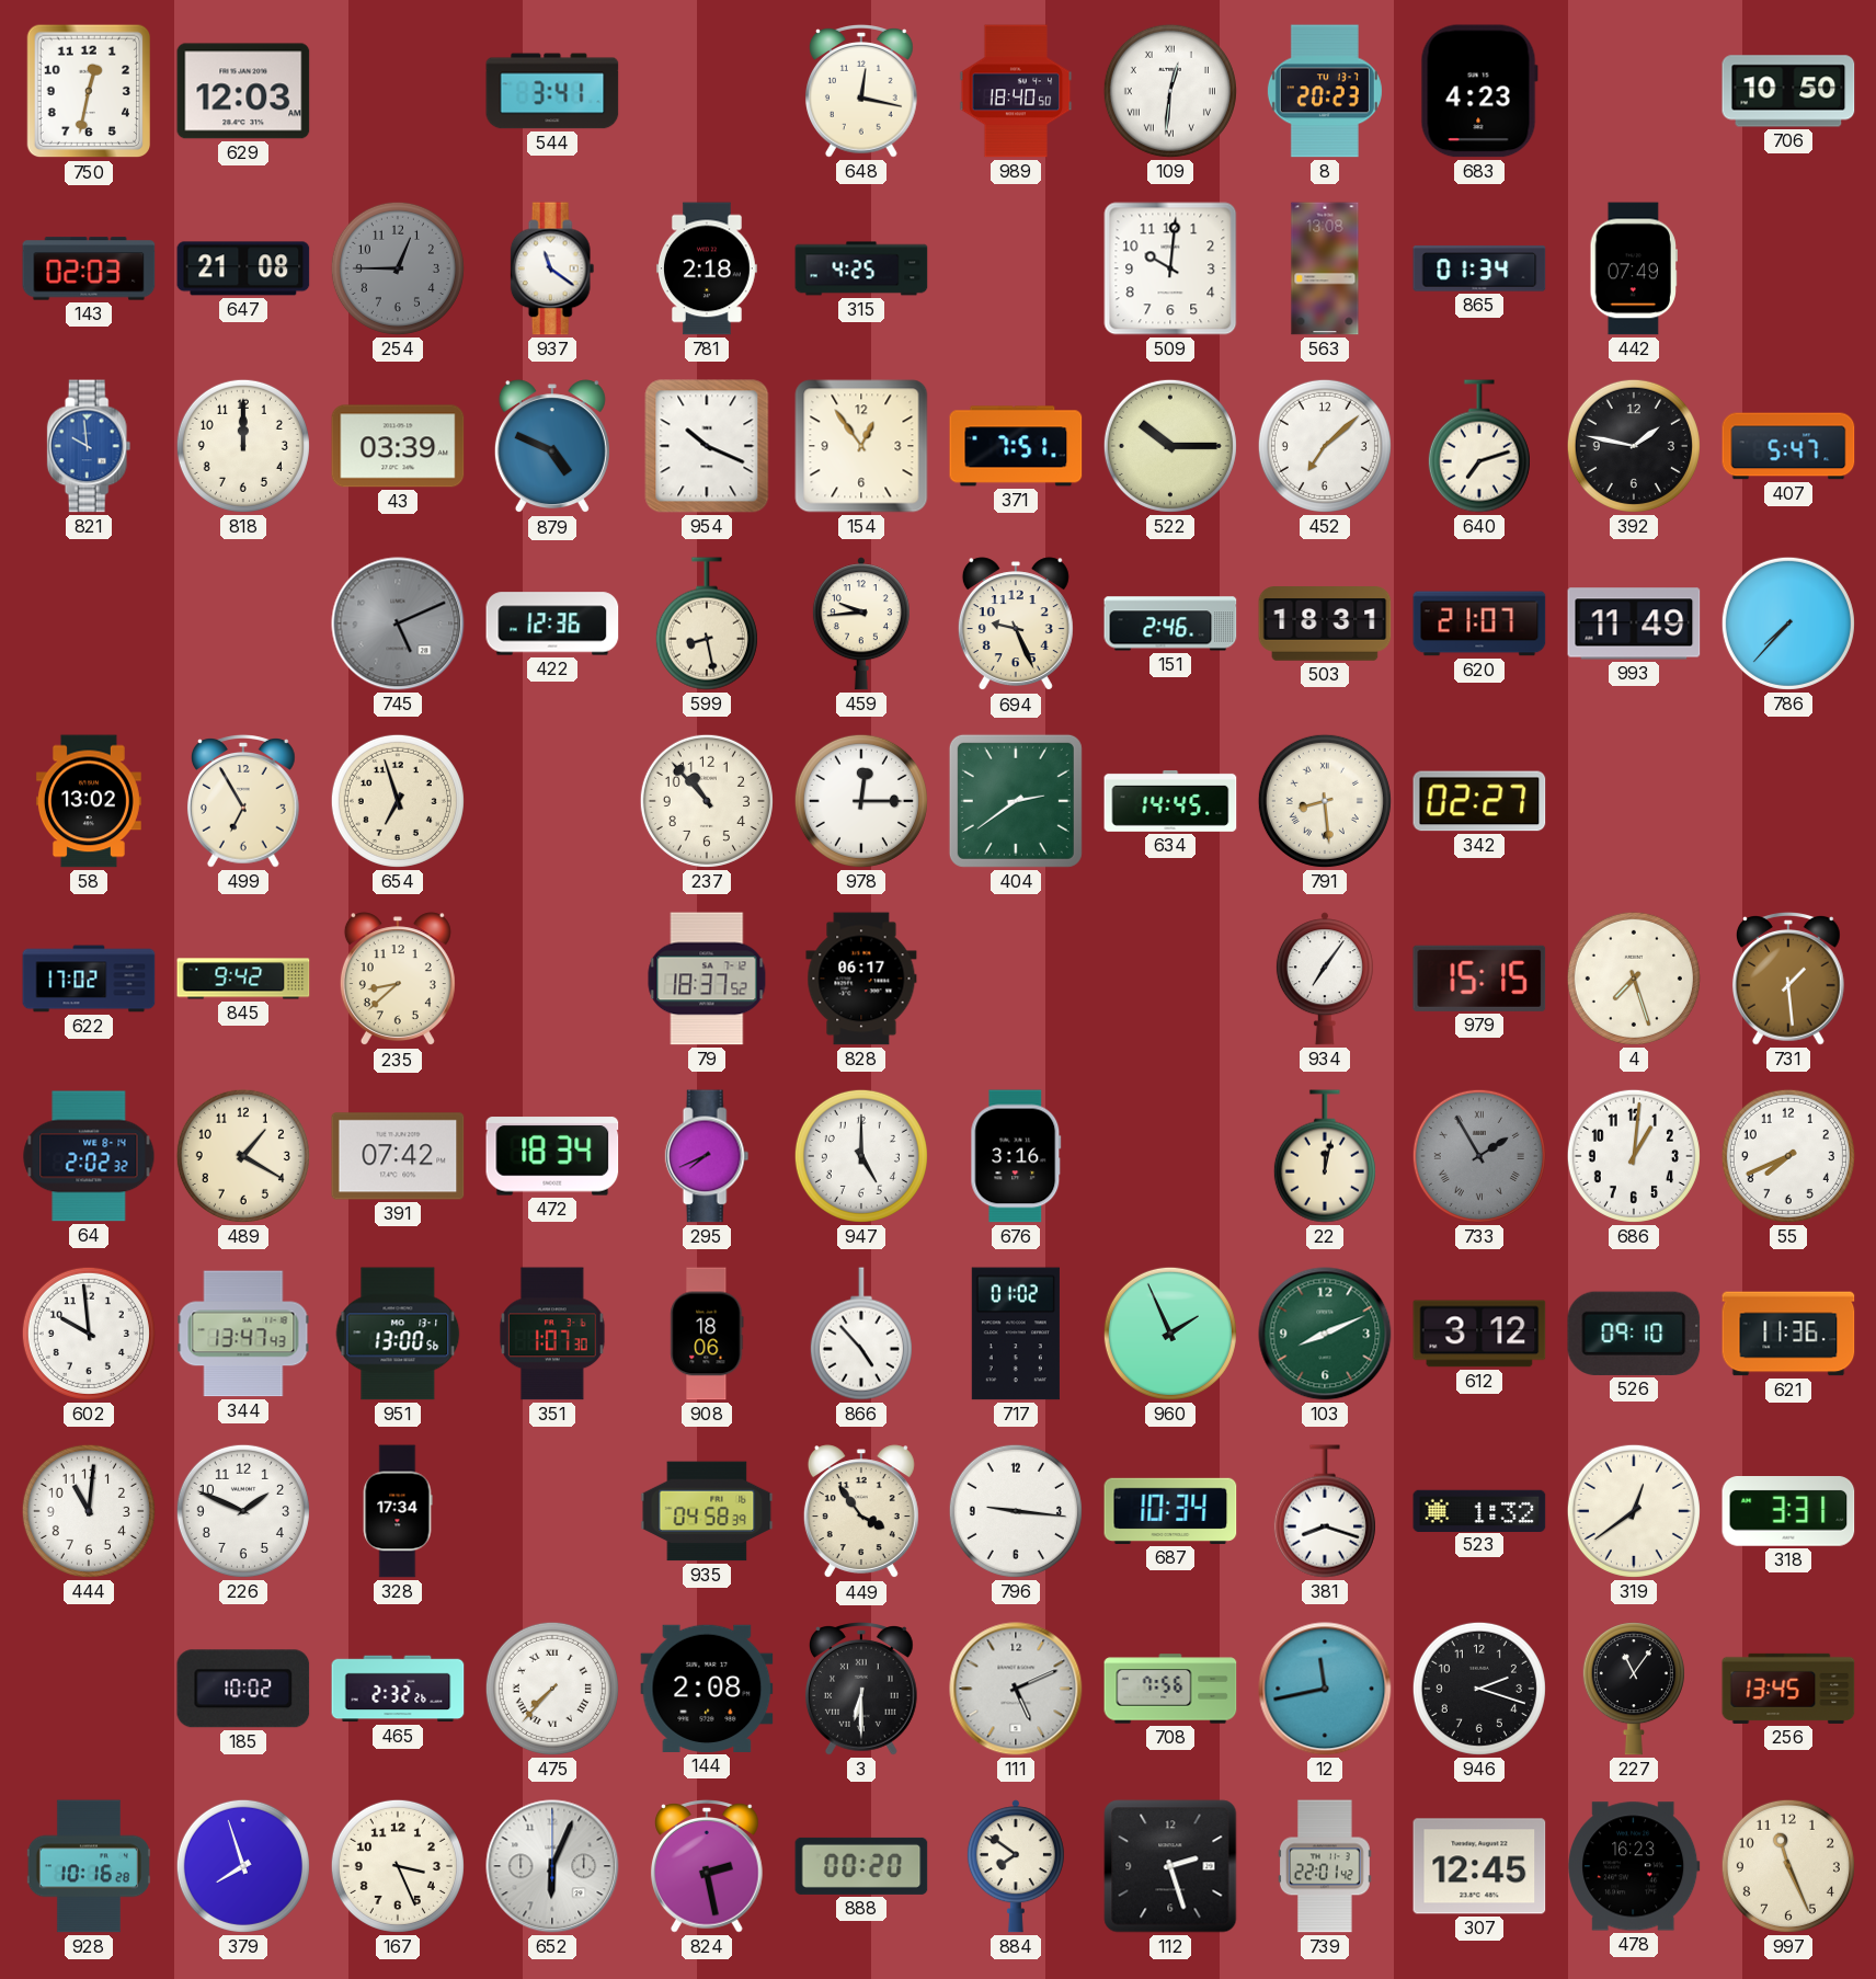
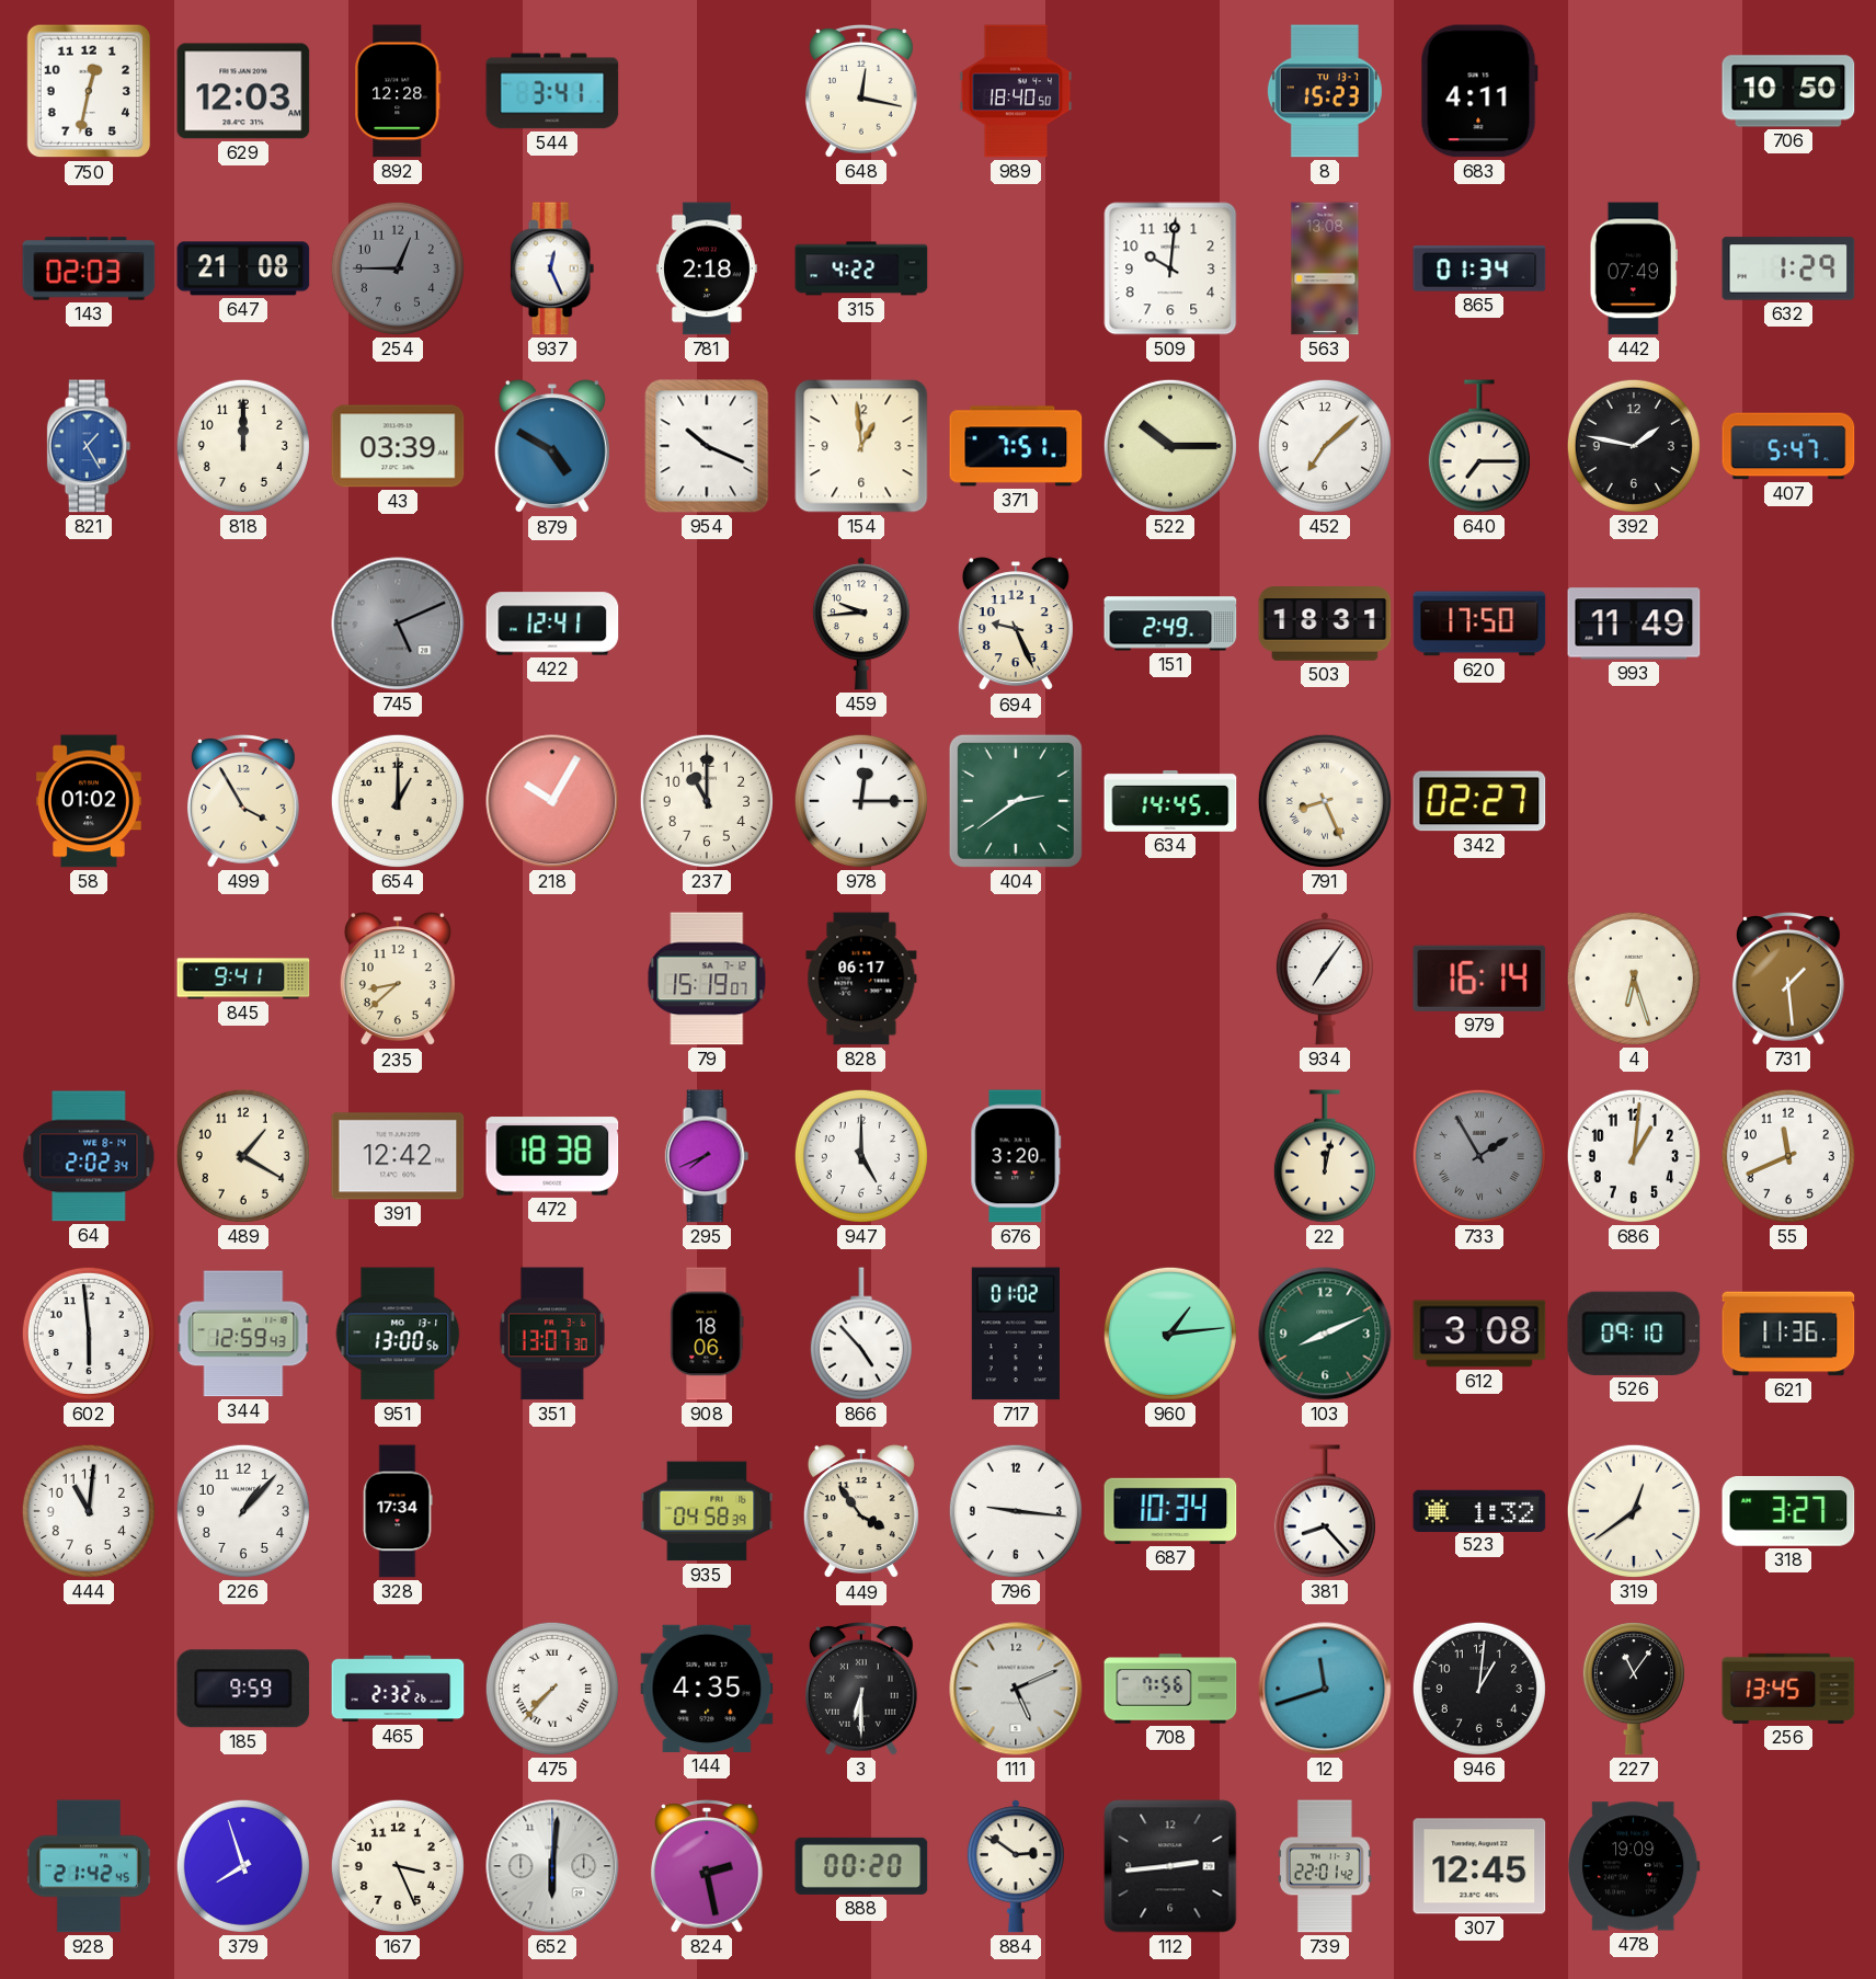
892: none -> 12:28
109: 12:31 -> none
8: 20:23 -> 15:23
683: 4:23 -> 4:11
937: 11:21 -> 12:26
315: 4:25 -> 4:22
632: none -> 1:29
821: 9:59 -> 1:25
879: 4:49 -> 4:50
154: 12:54 -> 12:59
640: 7:12 -> 7:15
422: 12:36 -> 12:41
599: 8:28 -> none
151: 2:46 -> 2:49
620: 21:07 -> 17:50
786: 7:37 -> none
58: 13:02 -> 01:02
499: 6:55 -> 3:55
654: 6:57 -> 1:00
218: none -> 10:05
237: 10:53 -> 11:00
791: 8:29 -> 8:26
622: 17:02 -> none
845: 9:42 -> 9:41
79: 18:37 -> 15:19
979: 15:15 -> 16:14
4: 7:27 -> 6:27
64: 2:02:32 -> 2:02:34
391: 07:42 -> 12:42
472: 18:34 -> 18:38
676: 3:16 -> 3:20
55: 7:41 -> 11:41
602: 9:59 -> 5:59
344: 13:47 -> 12:59
351: 1:07 -> 13:07
960: 1:56 -> 1:14
612: 3:12 -> 3:08
226: 1:49 -> 1:07
381: 8:18 -> 8:23
318: 3:31 -> 3:27
185: 10:02 -> 9:59
144: 2:08 -> 4:35
12: 11:43 -> 11:42
946: 2:18 -> 1:01
928: 10:16 -> 21:42
652: 6:04 -> 6:01
884: 7:51 -> 2:51
112: 2:27 -> 2:44
478: 16:23 -> 19:09
997: 11:26 -> none
